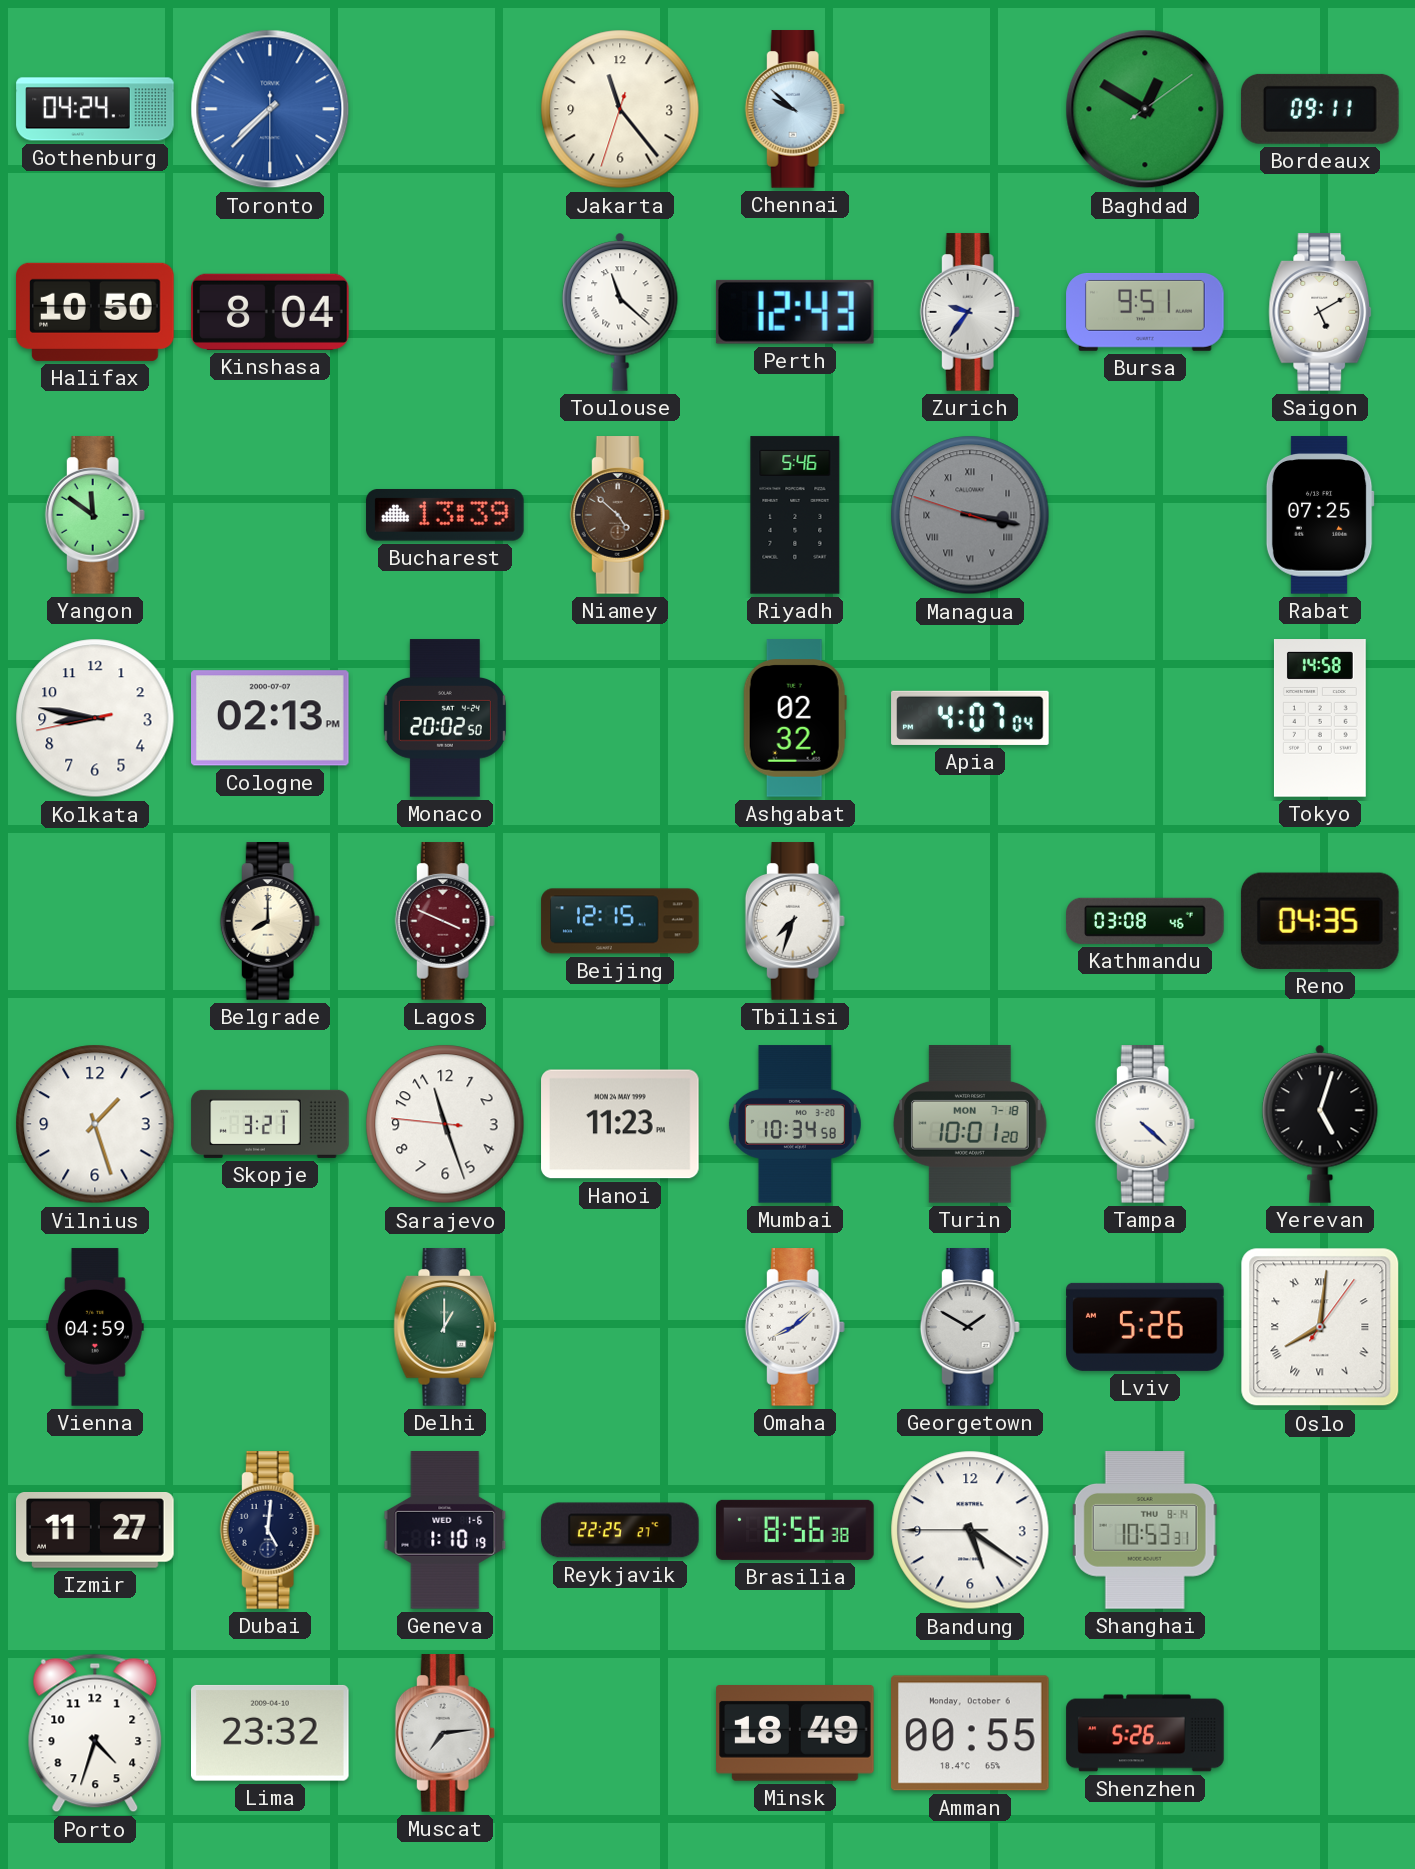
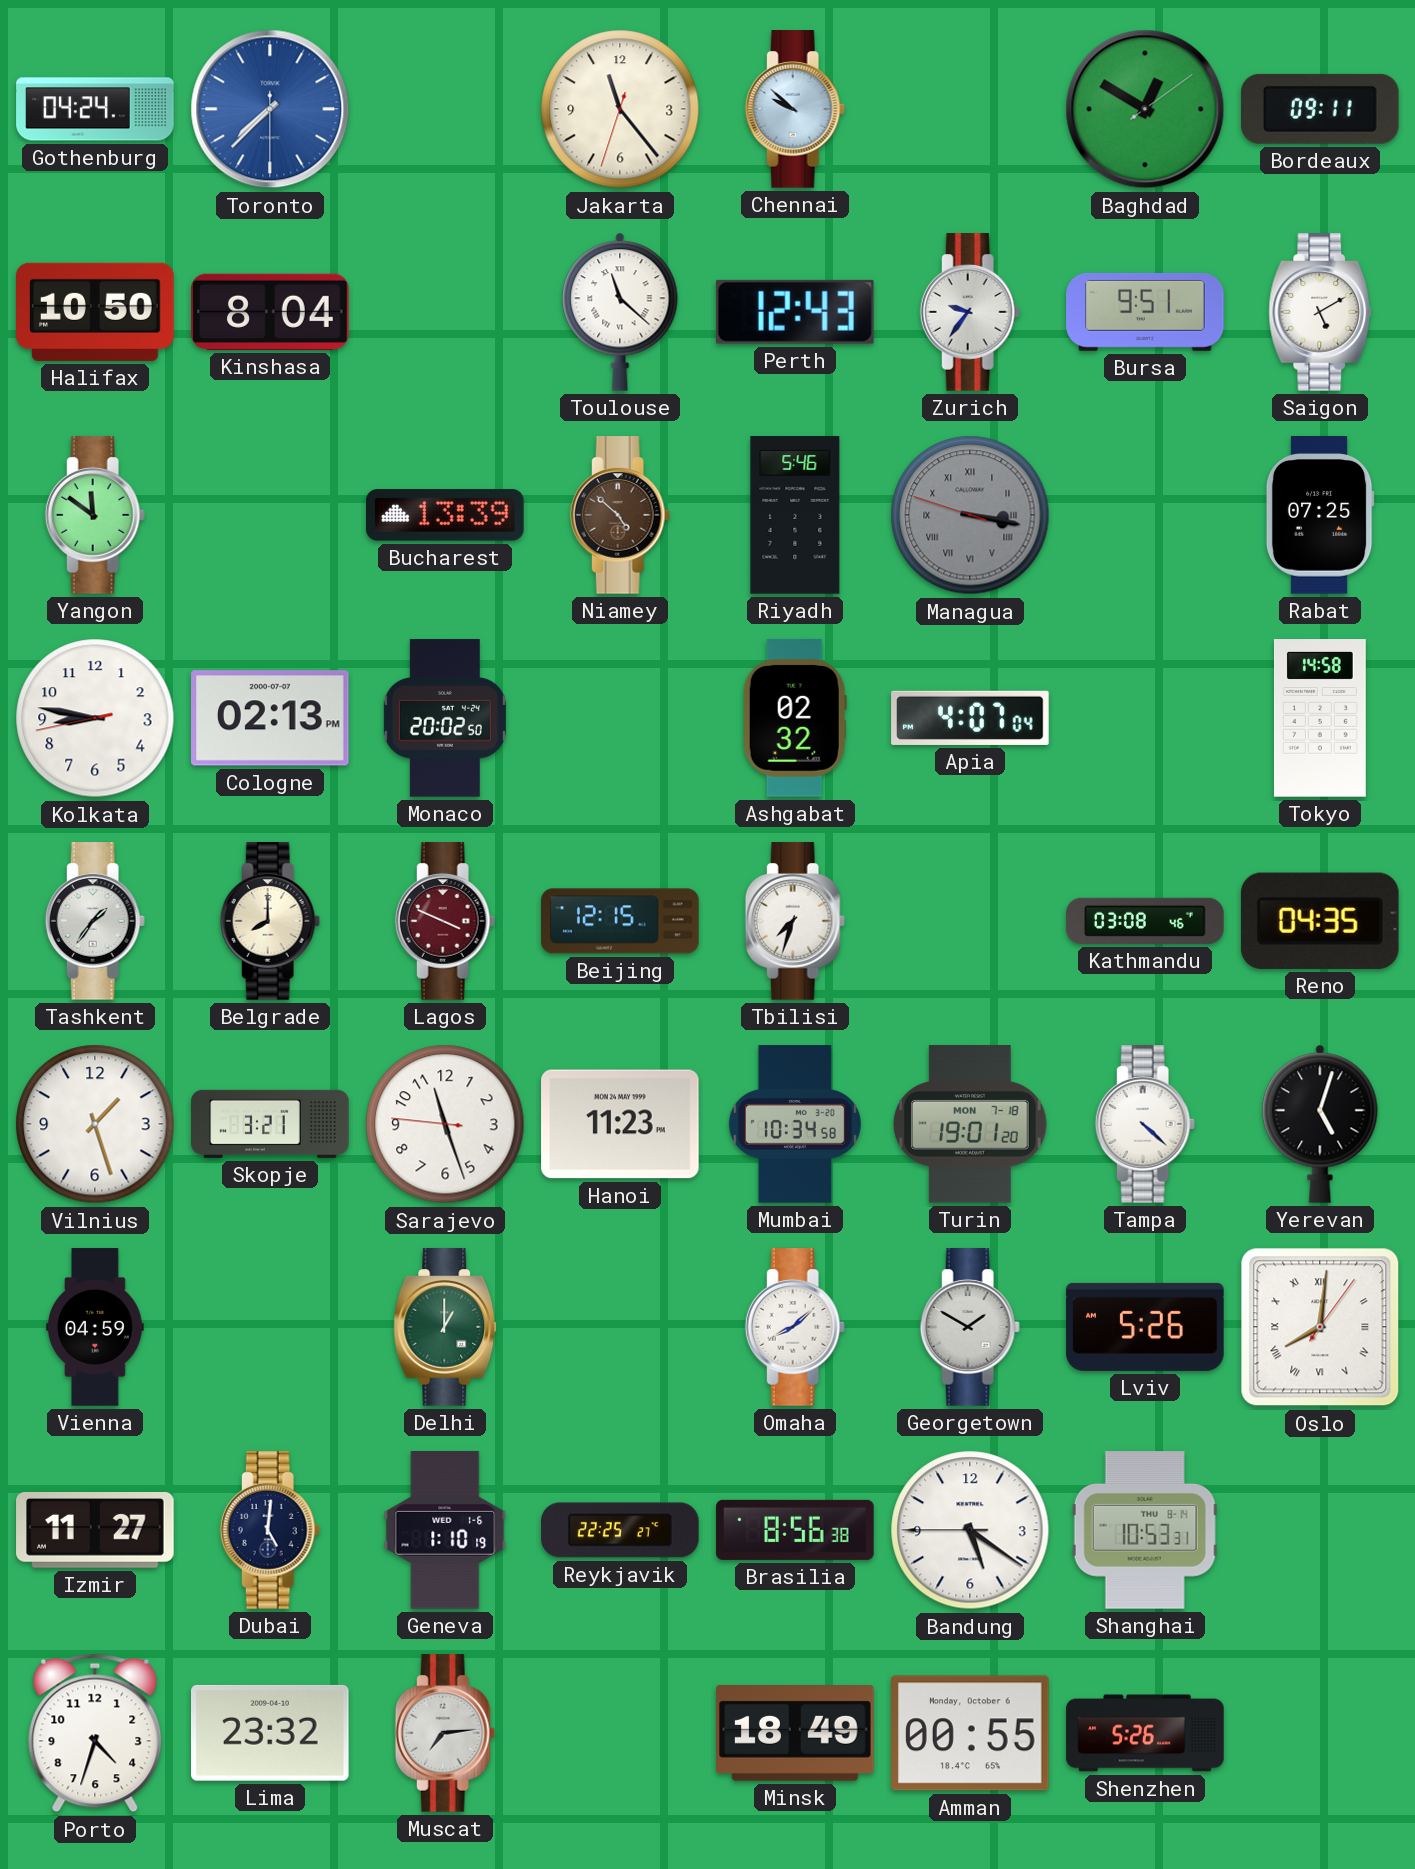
Tashkent: none -> 1:36
Turin: 10:01 -> 19:01
